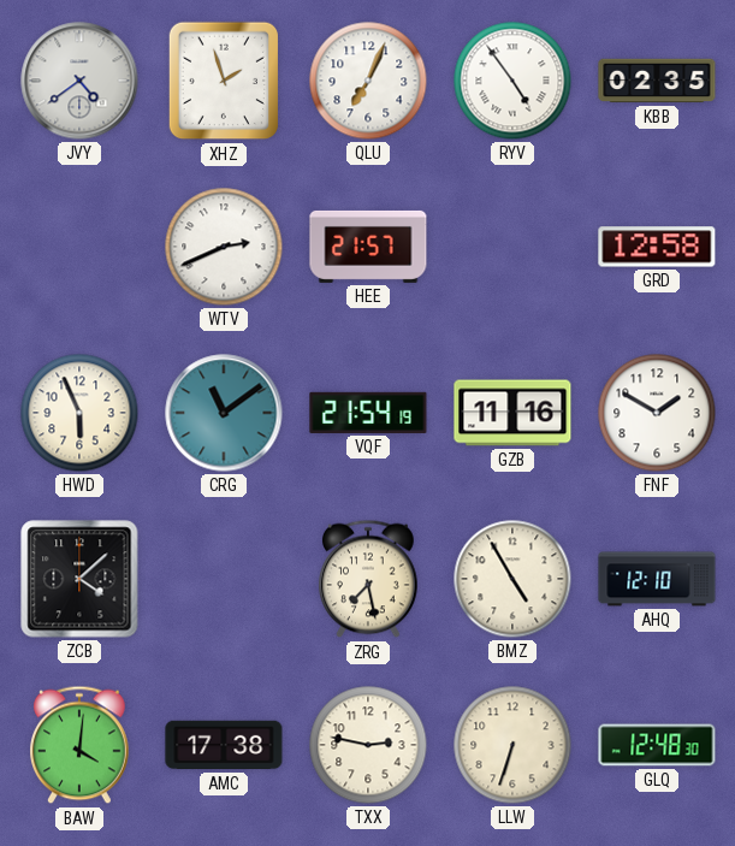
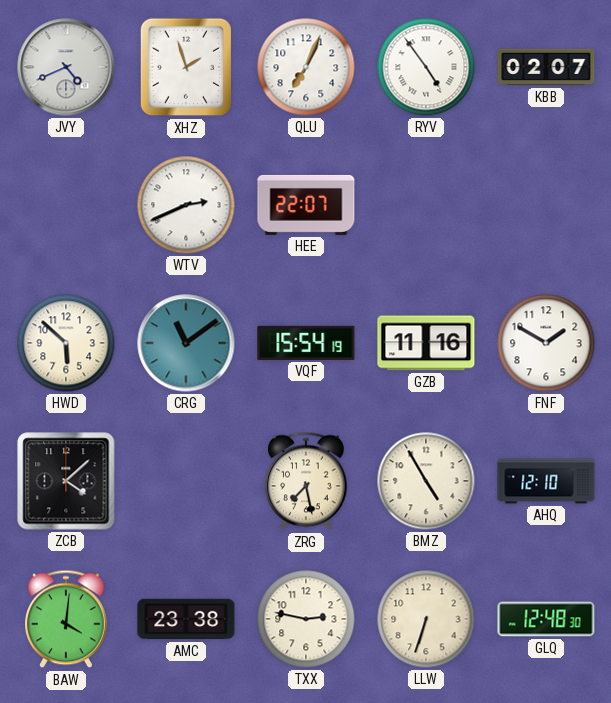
JVY: 4:39 -> 4:41
KBB: 02:35 -> 02:07
HEE: 21:57 -> 22:07
GRD: 12:58 -> none
HWD: 5:56 -> 5:52
VQF: 21:54 -> 15:54
AMC: 17:38 -> 23:38
